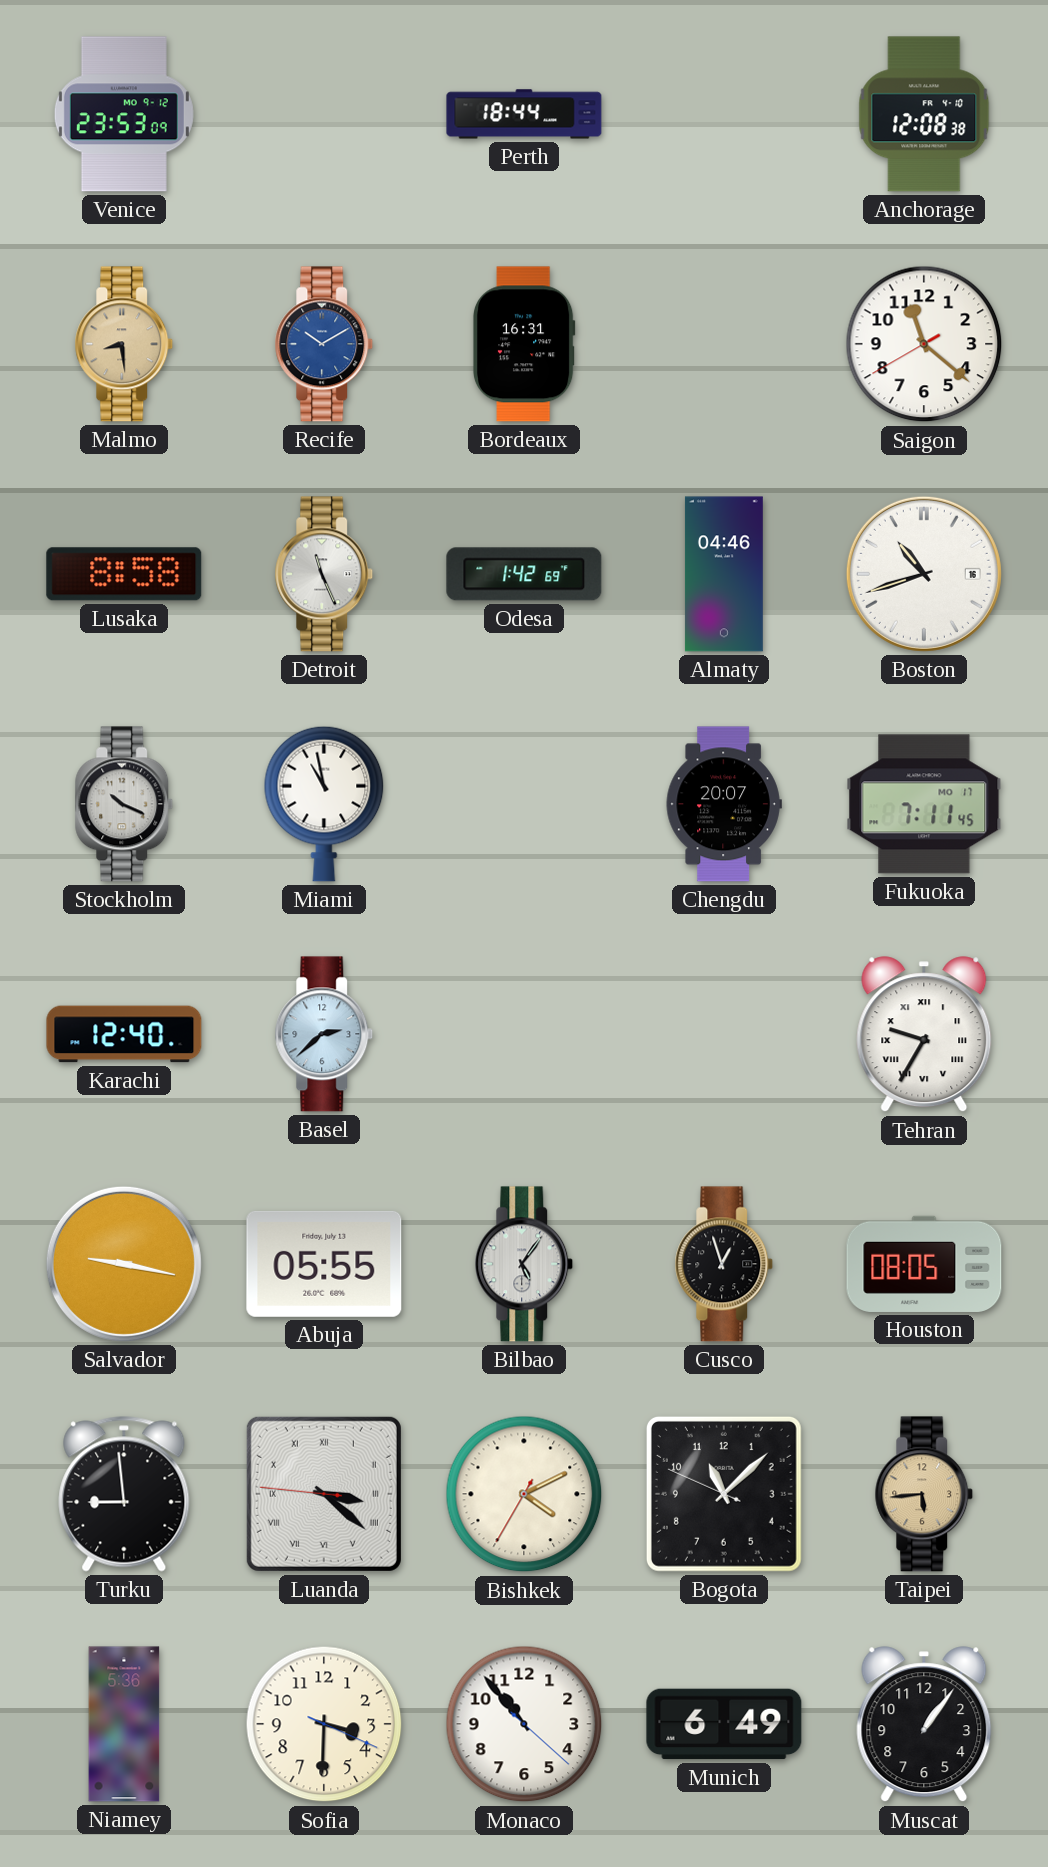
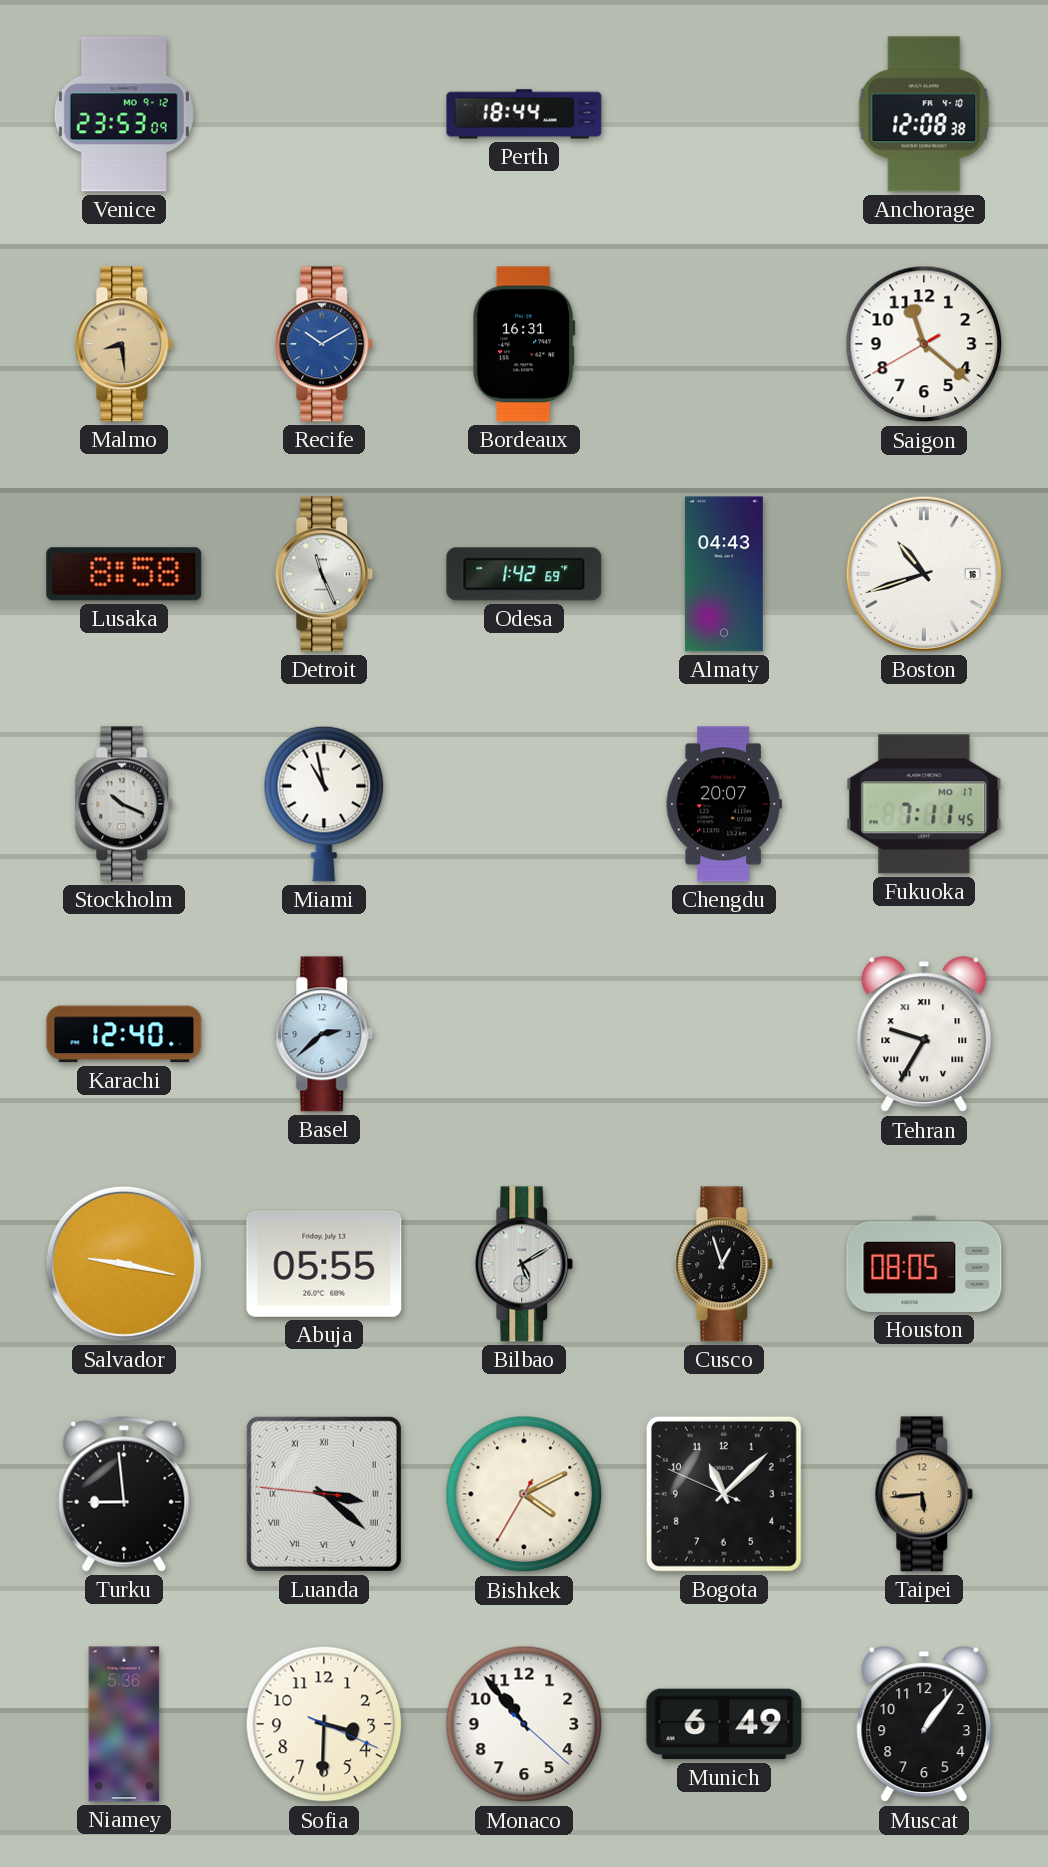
Almaty: 04:46 -> 04:43
Bilbao: 5:06 -> 5:10
